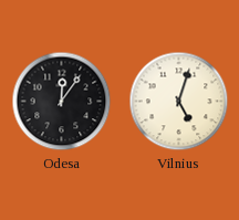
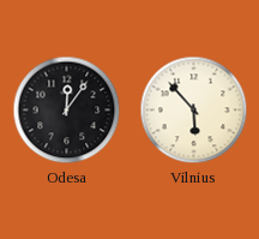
Vilnius: 5:03 -> 5:53
